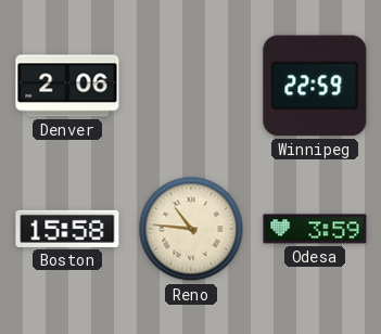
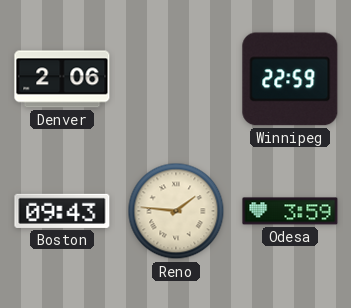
Boston: 15:58 -> 09:43
Reno: 10:46 -> 1:46
